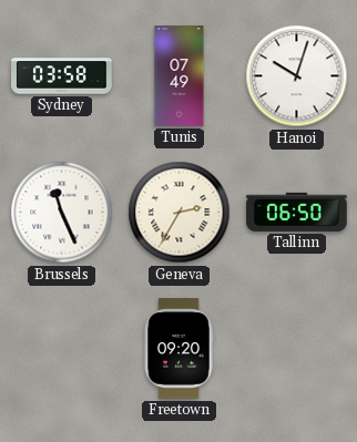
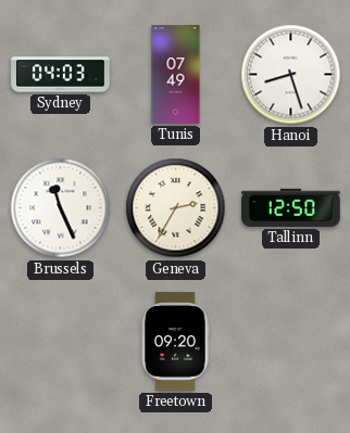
Sydney: 03:58 -> 04:03
Hanoi: 10:03 -> 8:27
Tallinn: 06:50 -> 12:50
